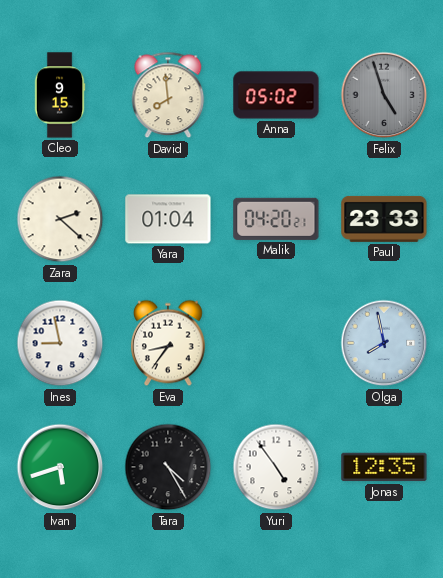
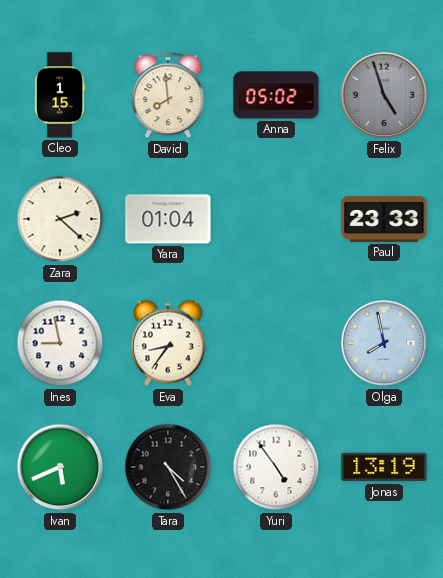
Cleo: 9:15 -> 1:15
Malik: 04:20 -> none
Ivan: 5:42 -> 5:41
Jonas: 12:35 -> 13:19
